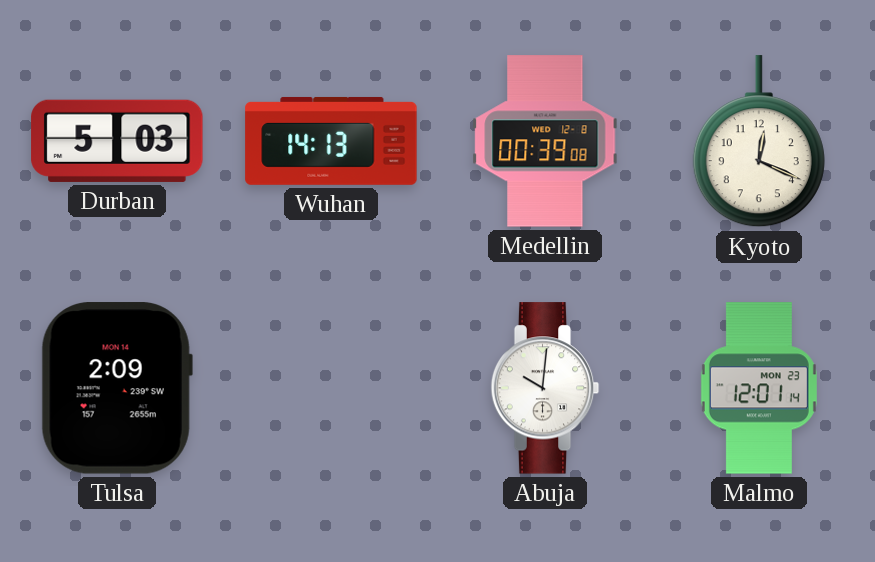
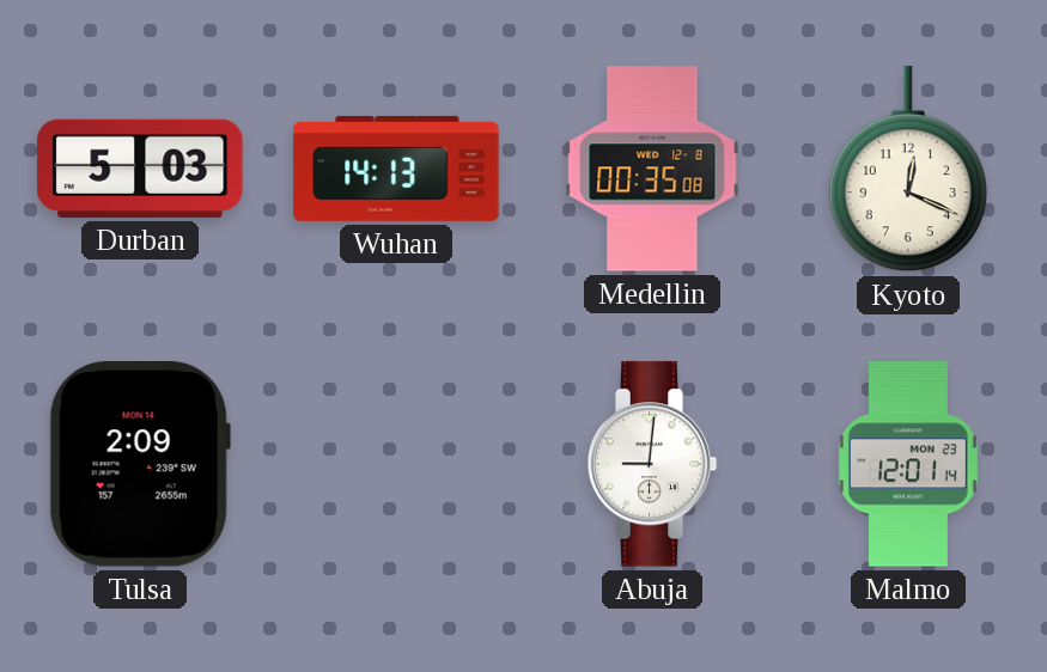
Medellin: 00:39 -> 00:35
Abuja: 10:01 -> 9:01
